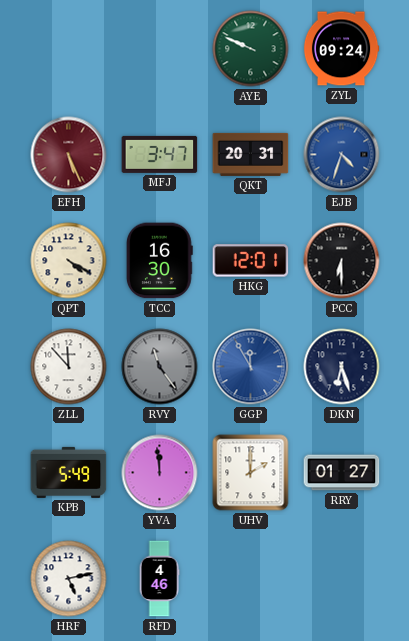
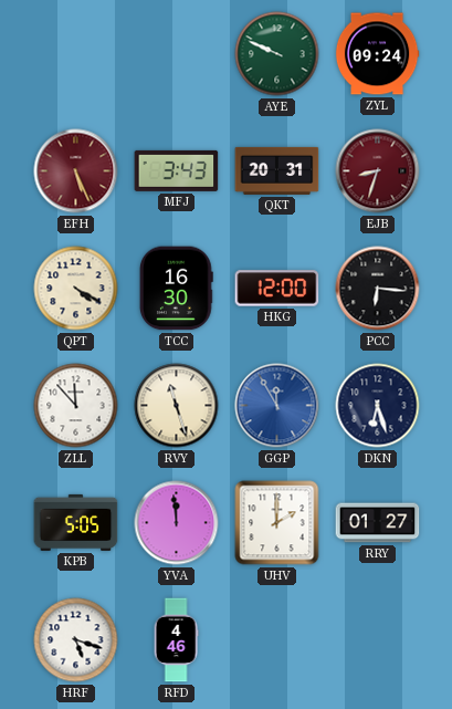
MFJ: 3:47 -> 3:43
EJB: 4:33 -> 8:33
EJB dial: blue -> burgundy
HKG: 12:01 -> 12:00
PCC: 6:30 -> 6:16
RVY: 11:24 -> 11:27
RVY dial: grey -> cream
KPB: 5:49 -> 5:05
HRF: 5:13 -> 5:18
